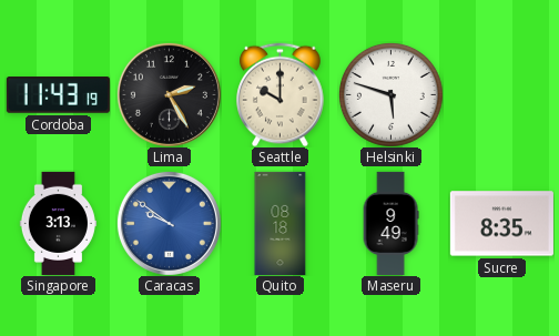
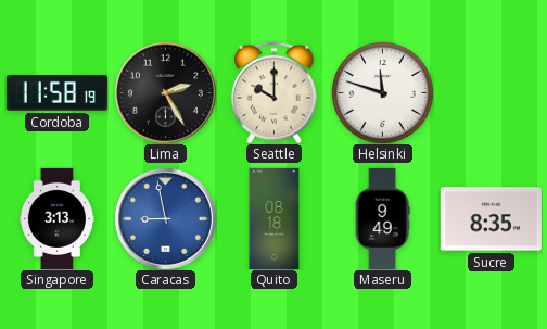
Cordoba: 11:43 -> 11:58
Helsinki: 5:48 -> 11:48
Caracas: 9:51 -> 8:58
